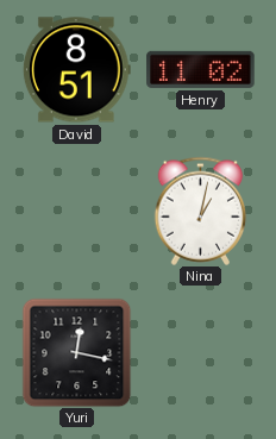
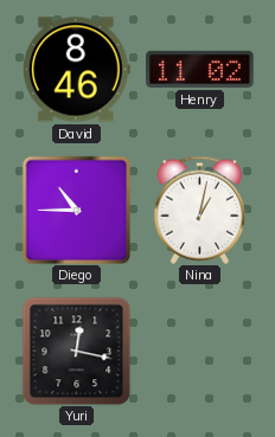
David: 8:51 -> 8:46
Diego: none -> 10:45
